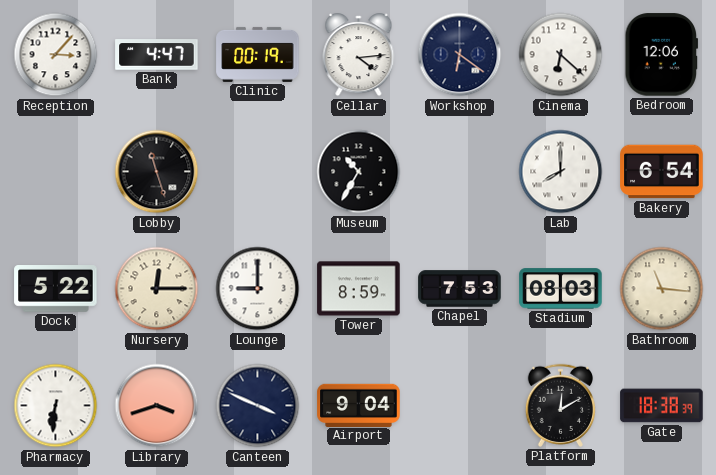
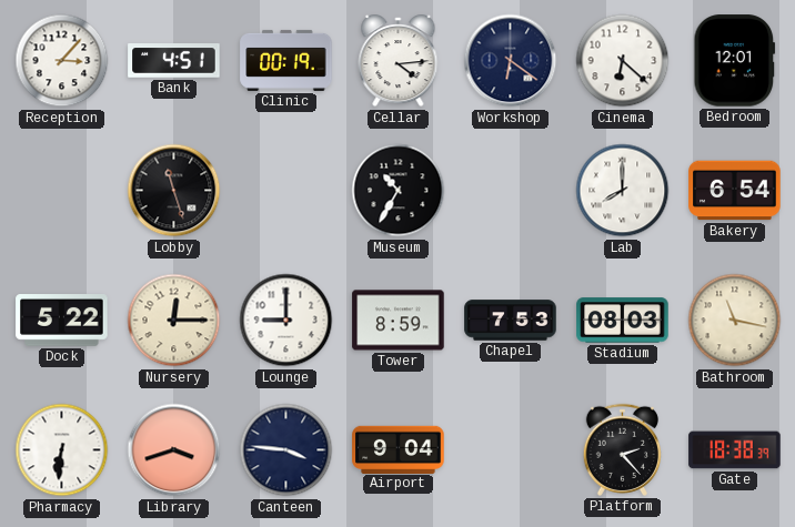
Bank: 4:47 -> 4:51
Bedroom: 12:06 -> 12:01
Bathroom: 11:16 -> 11:17
Canteen: 3:49 -> 3:46
Platform: 12:10 -> 2:23
